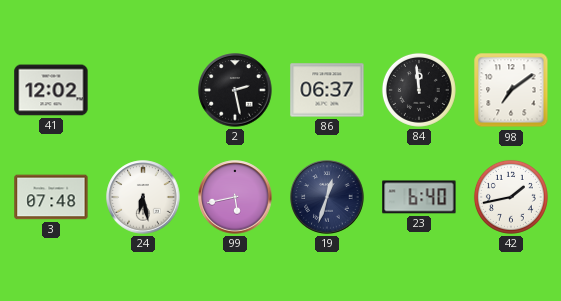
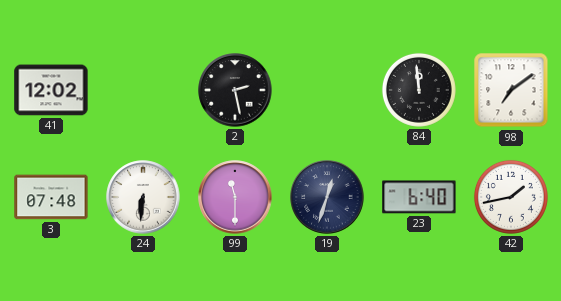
86: 06:37 -> none
24: 6:28 -> 6:31
99: 5:43 -> 11:30
